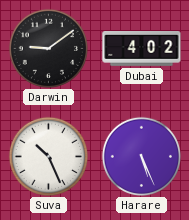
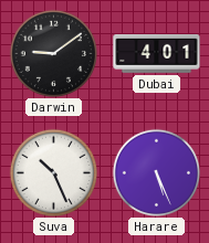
Dubai: 4:02 -> 4:01
